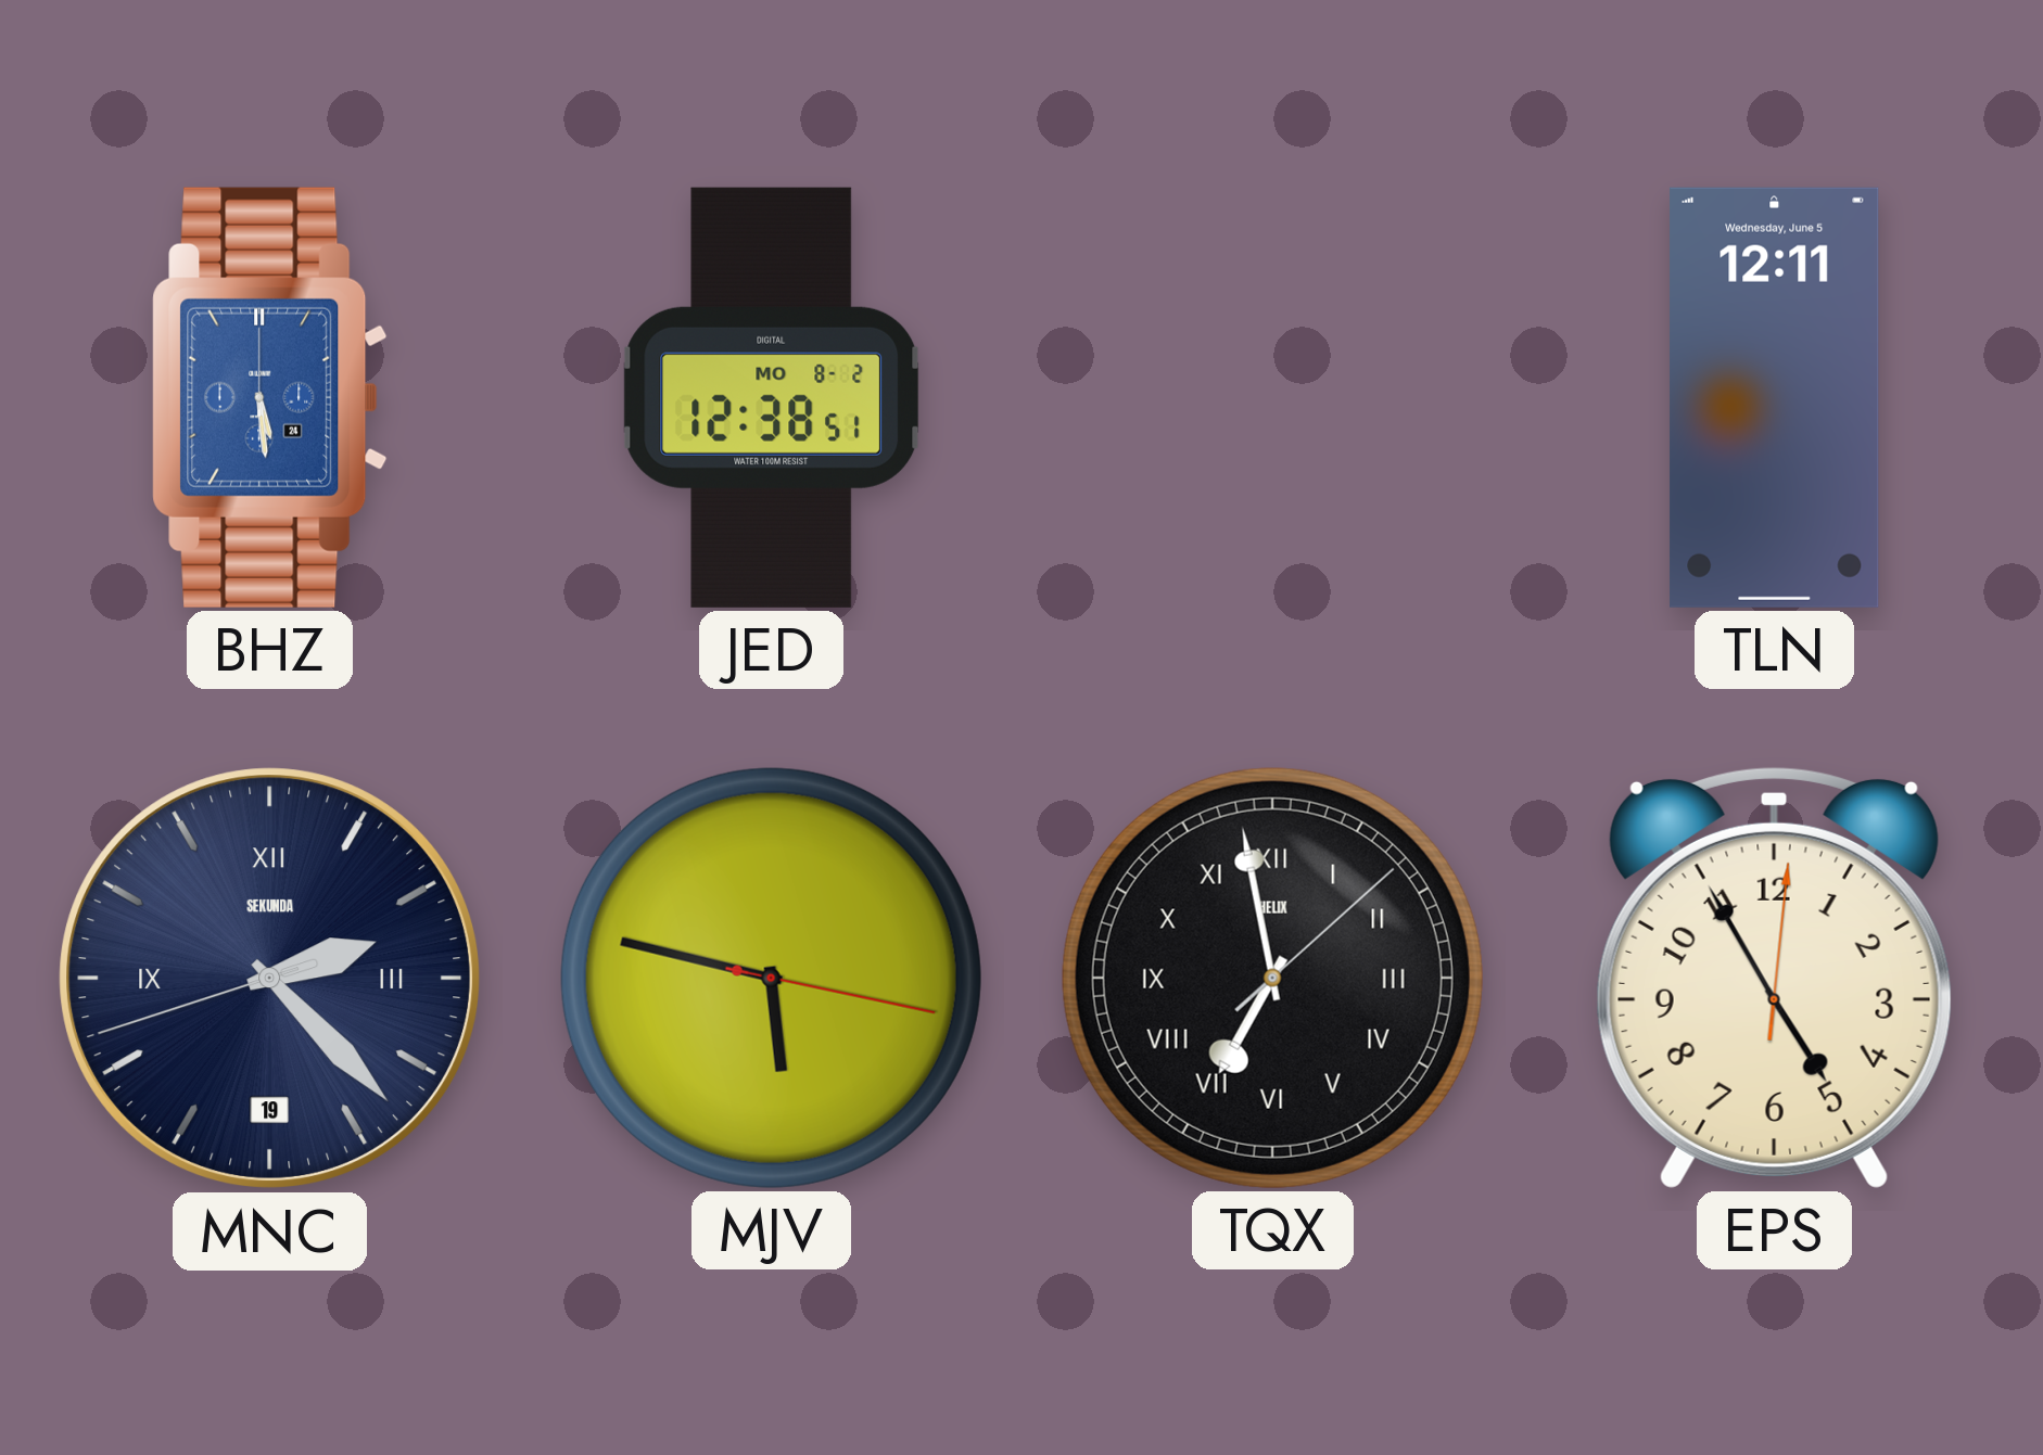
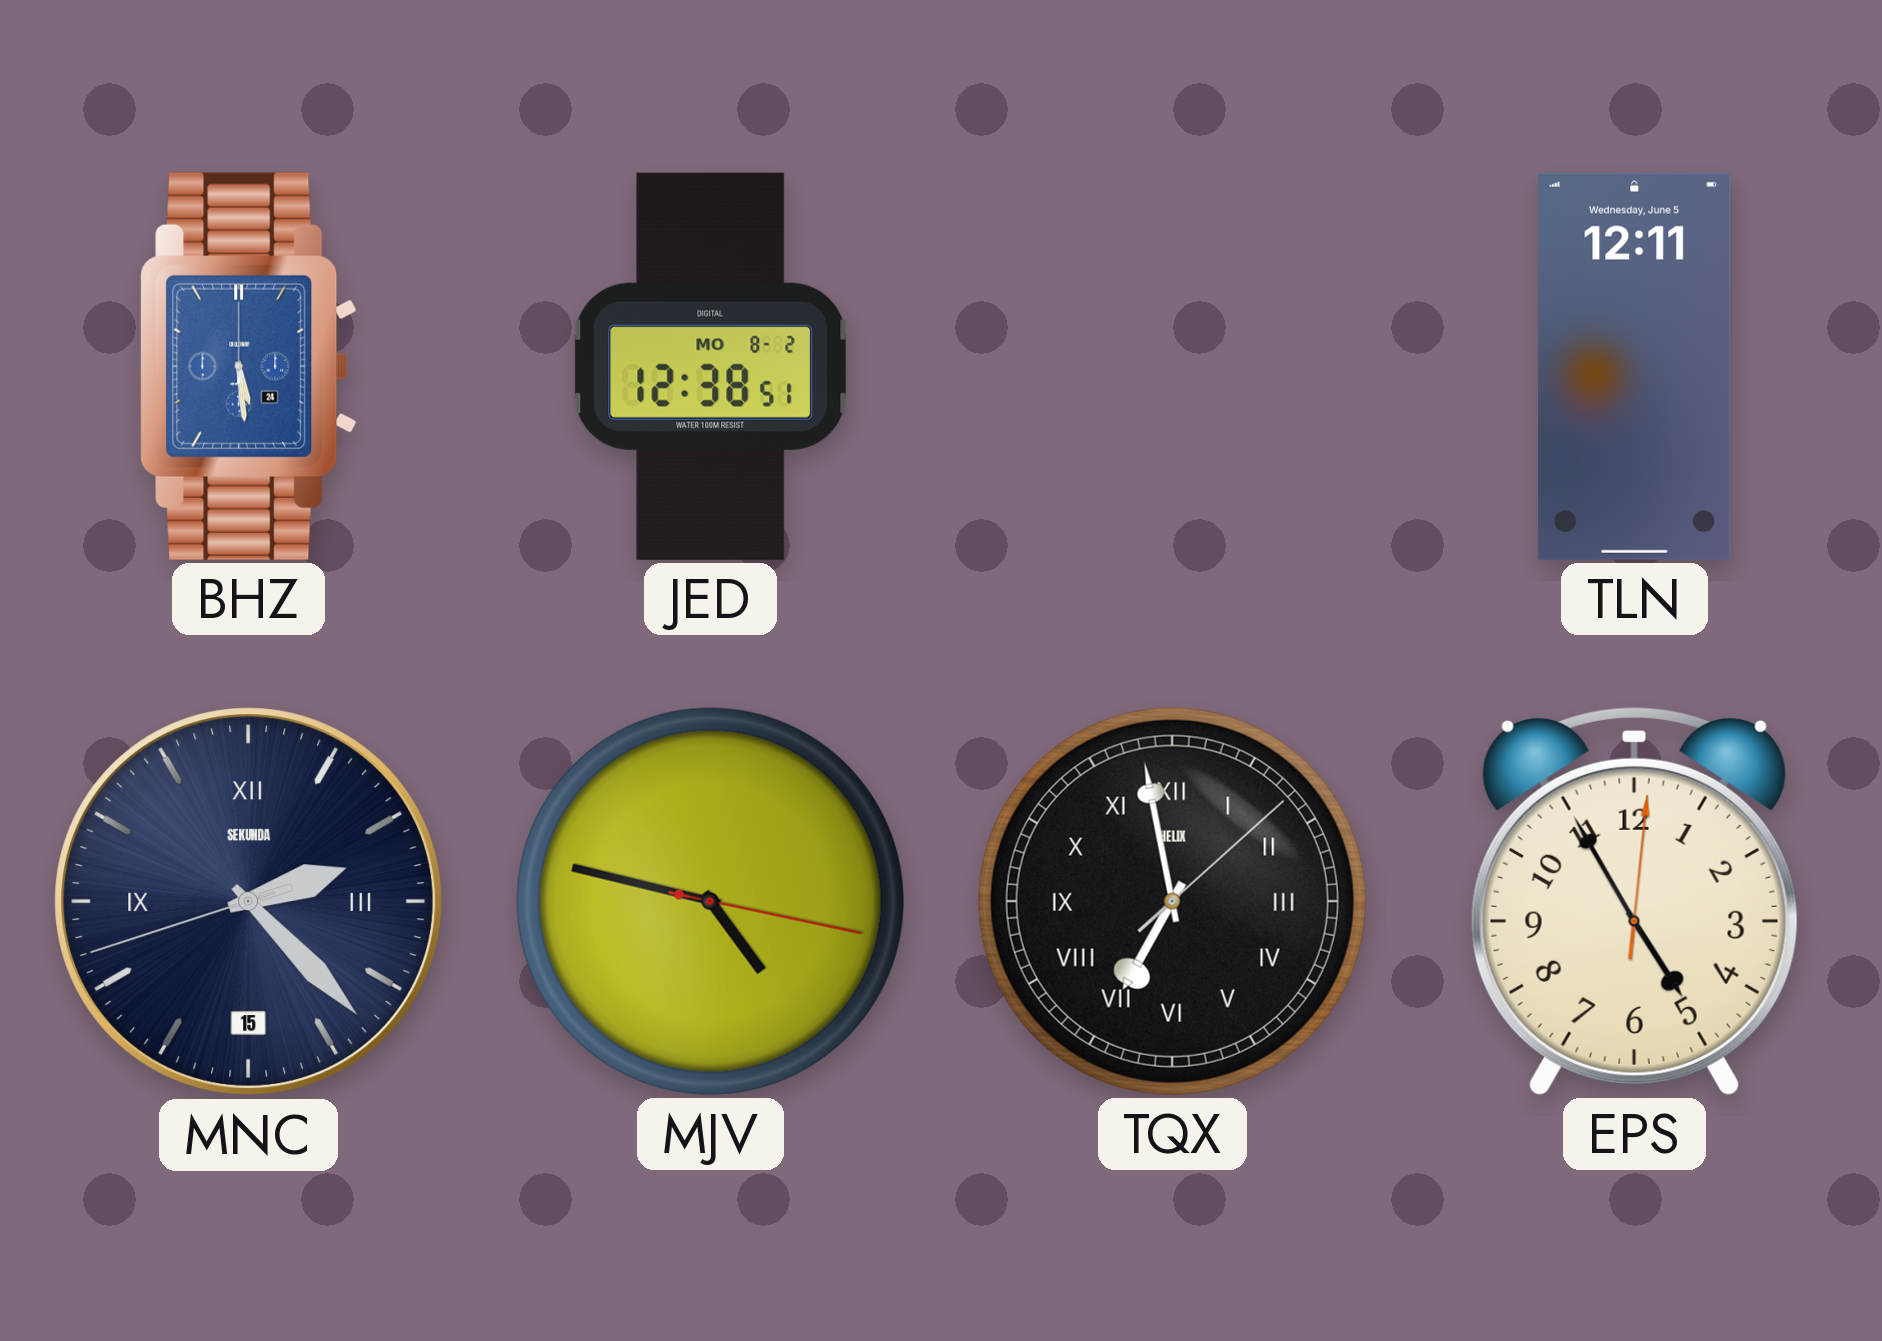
MNC date: 19 -> 15
MJV: 5:47 -> 4:47
